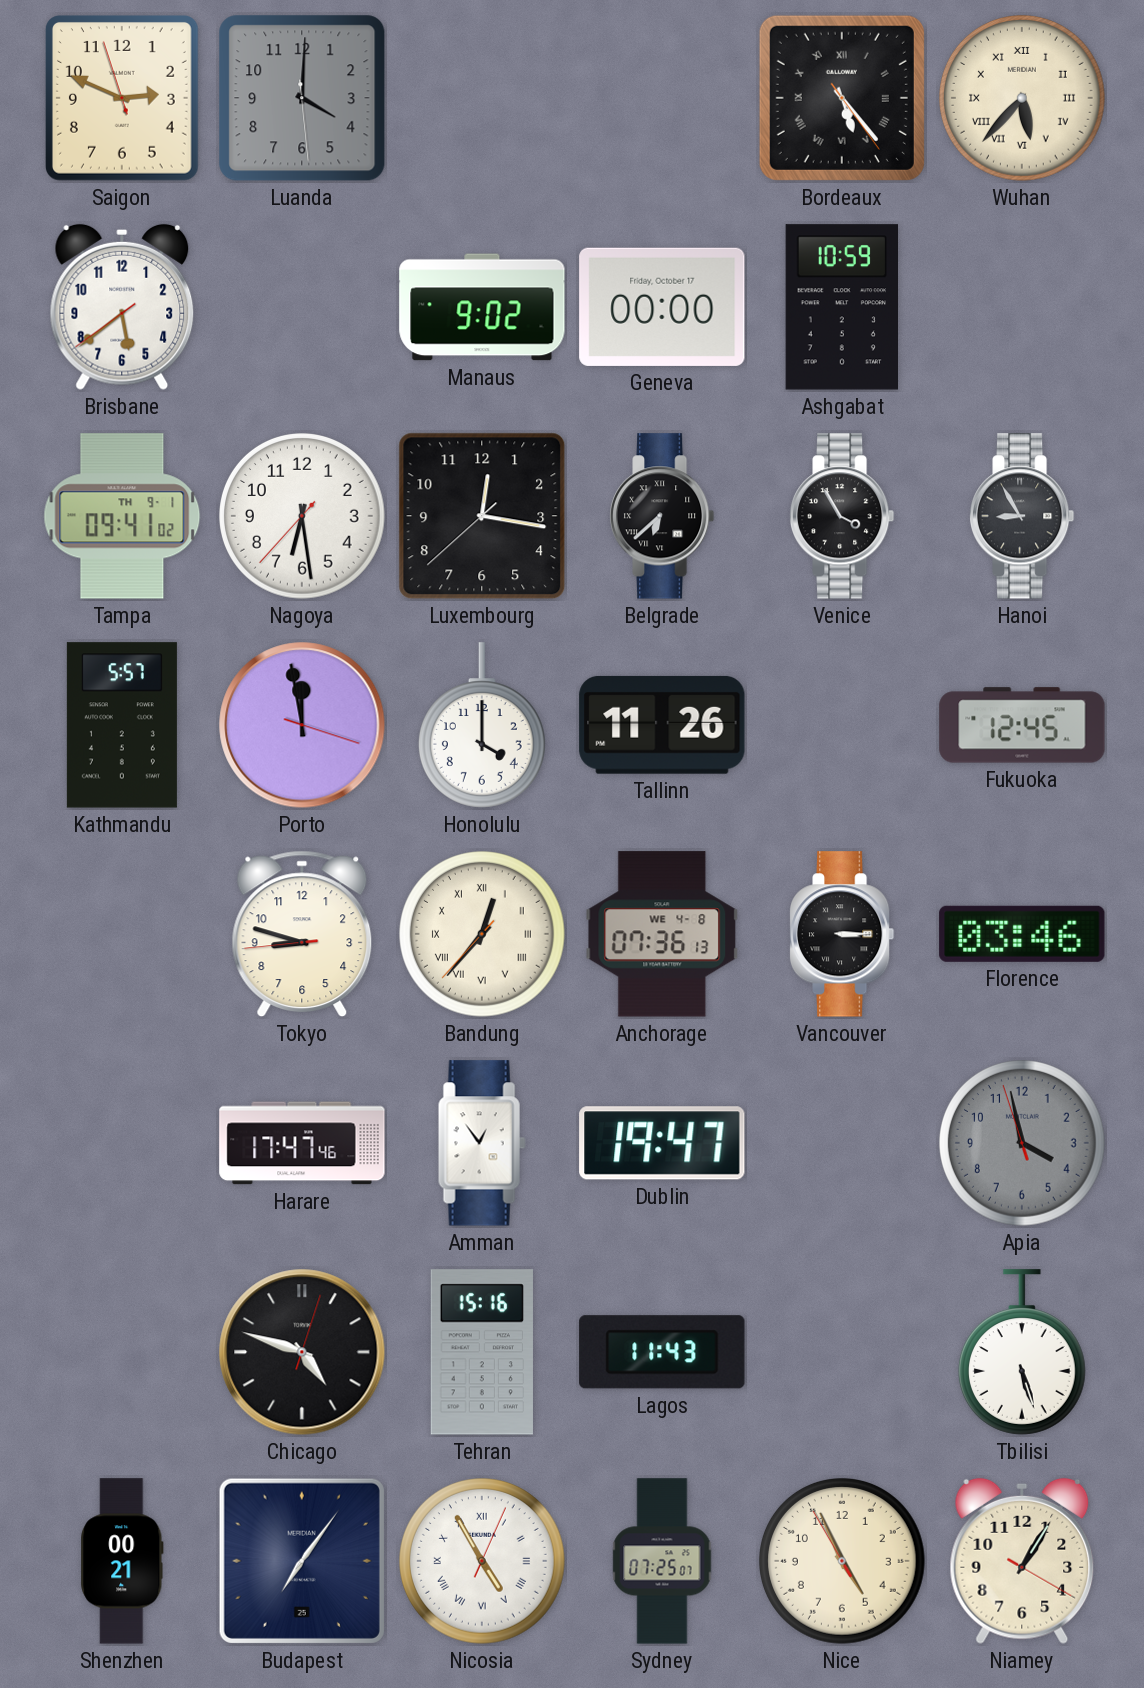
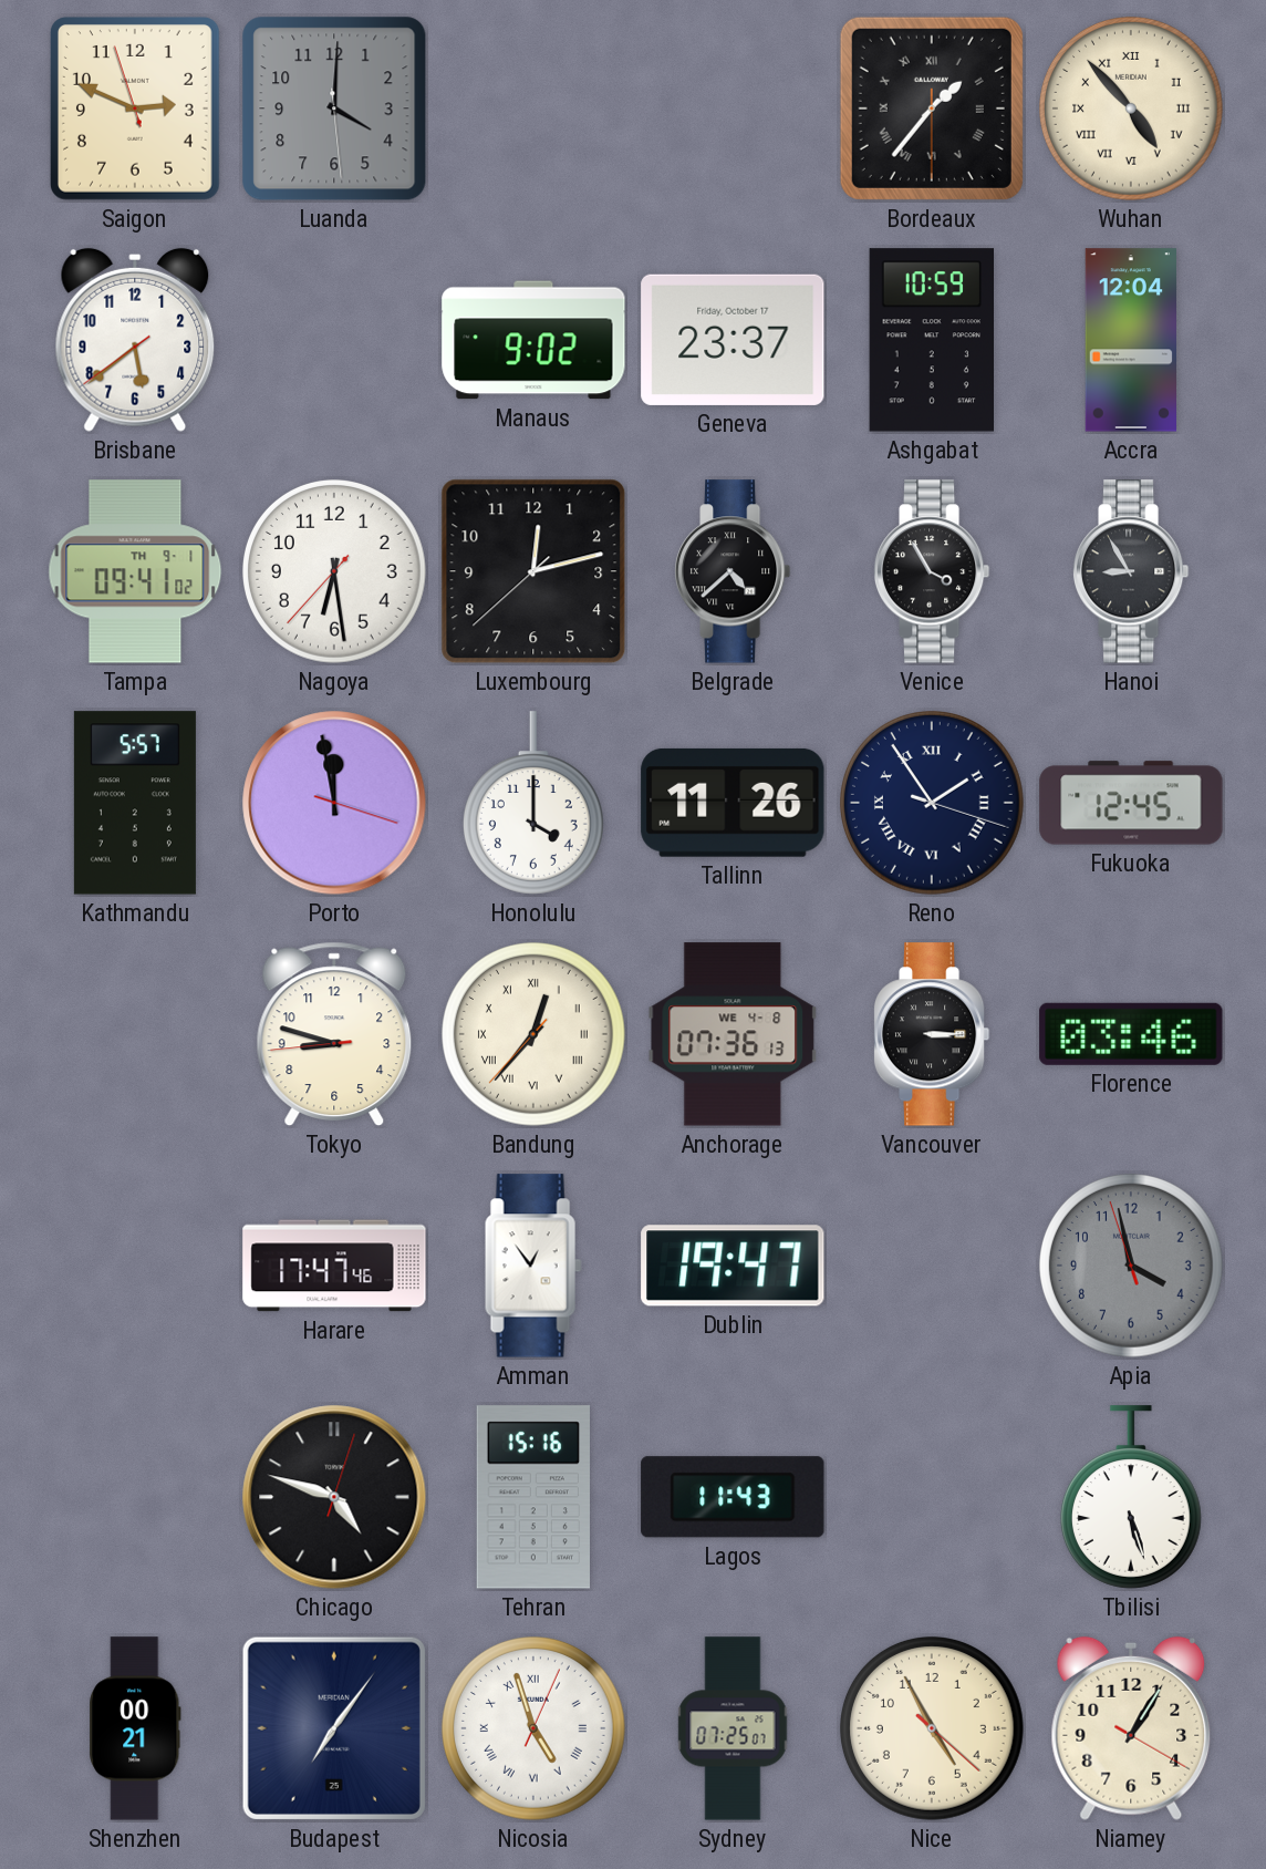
Bordeaux: 5:23 -> 1:36
Wuhan: 5:37 -> 4:53
Geneva: 00:00 -> 23:37
Accra: none -> 12:04
Luxembourg: 12:16 -> 12:12
Belgrade: 6:38 -> 4:38
Reno: none -> 1:54
Nicosia: 4:55 -> 4:57
Nice: 4:55:55 -> 4:55:22
